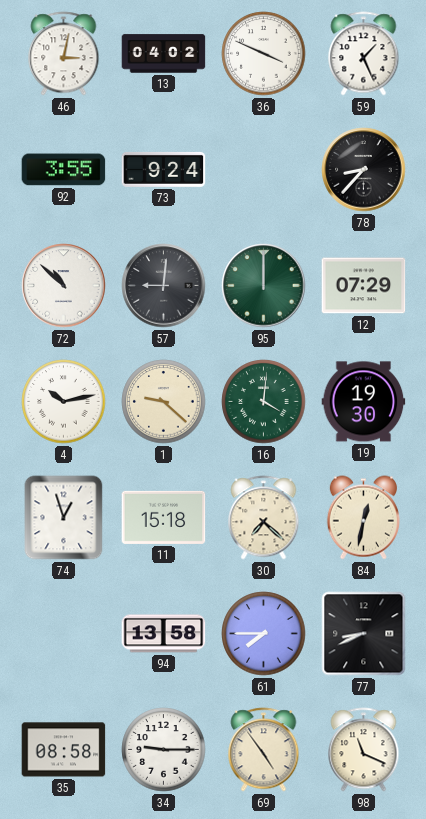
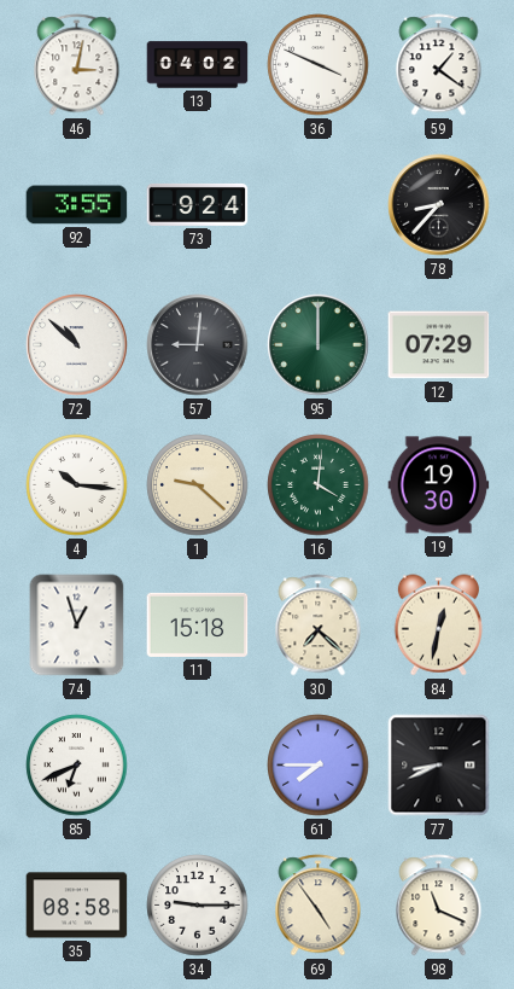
59: 1:26 -> 1:21
4: 10:13 -> 10:16
85: none -> 6:41
94: 13:58 -> none
